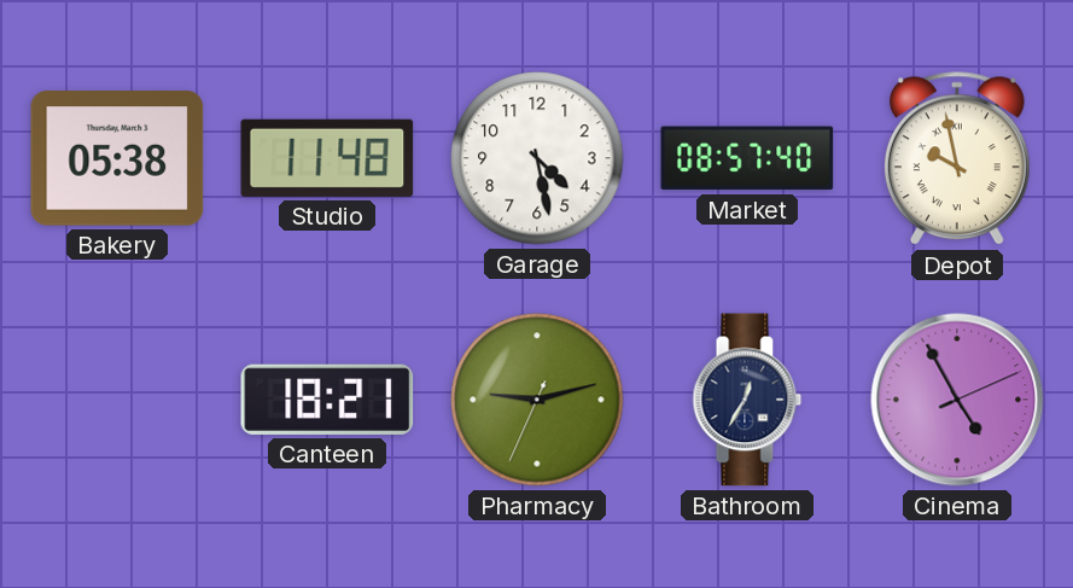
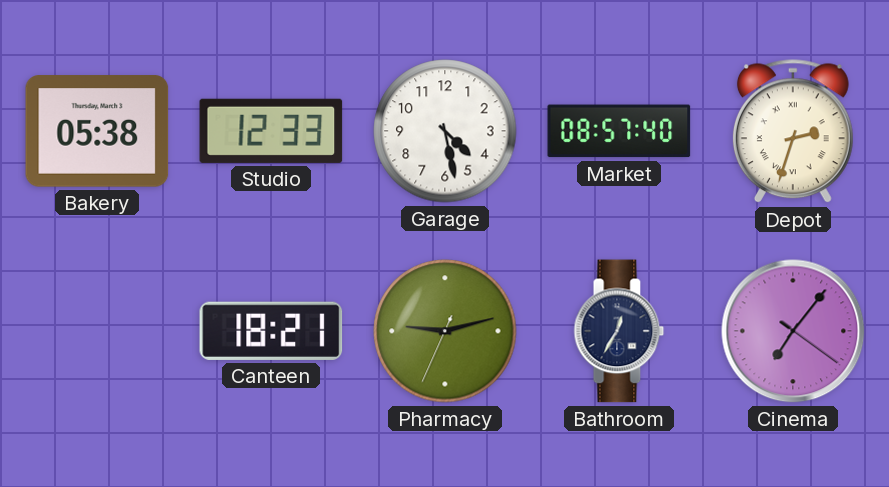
Studio: 11:48 -> 12:33
Depot: 9:58 -> 2:33
Cinema: 4:55 -> 7:06
